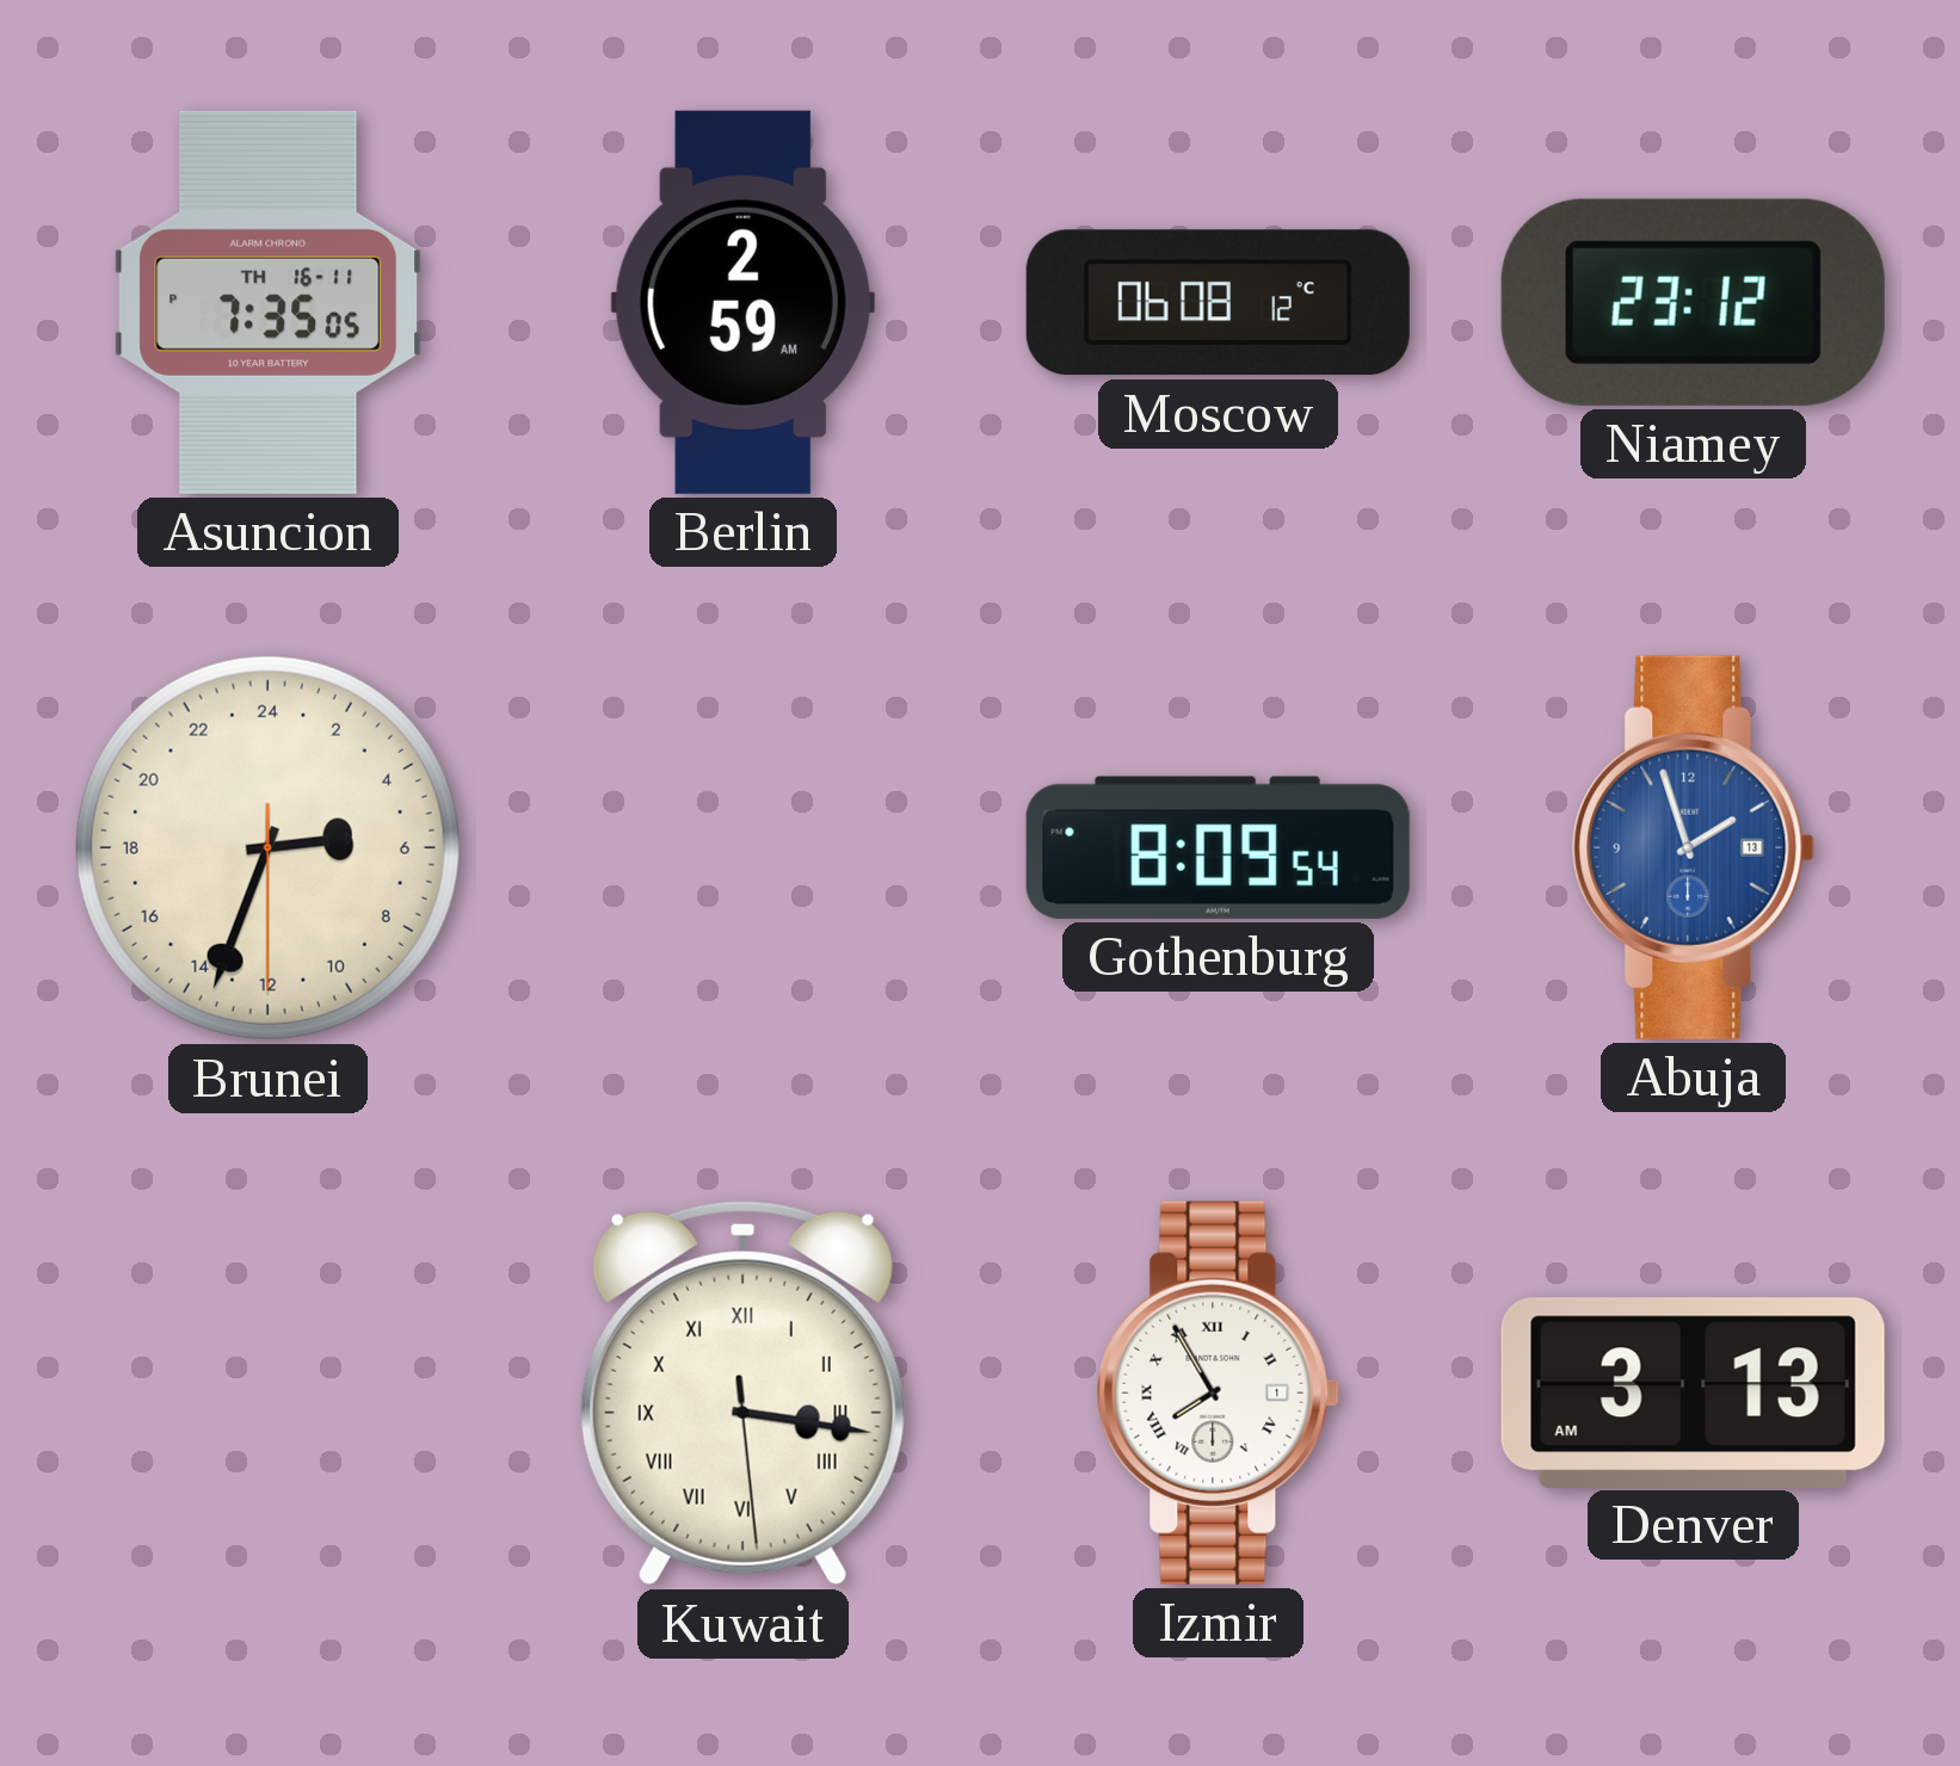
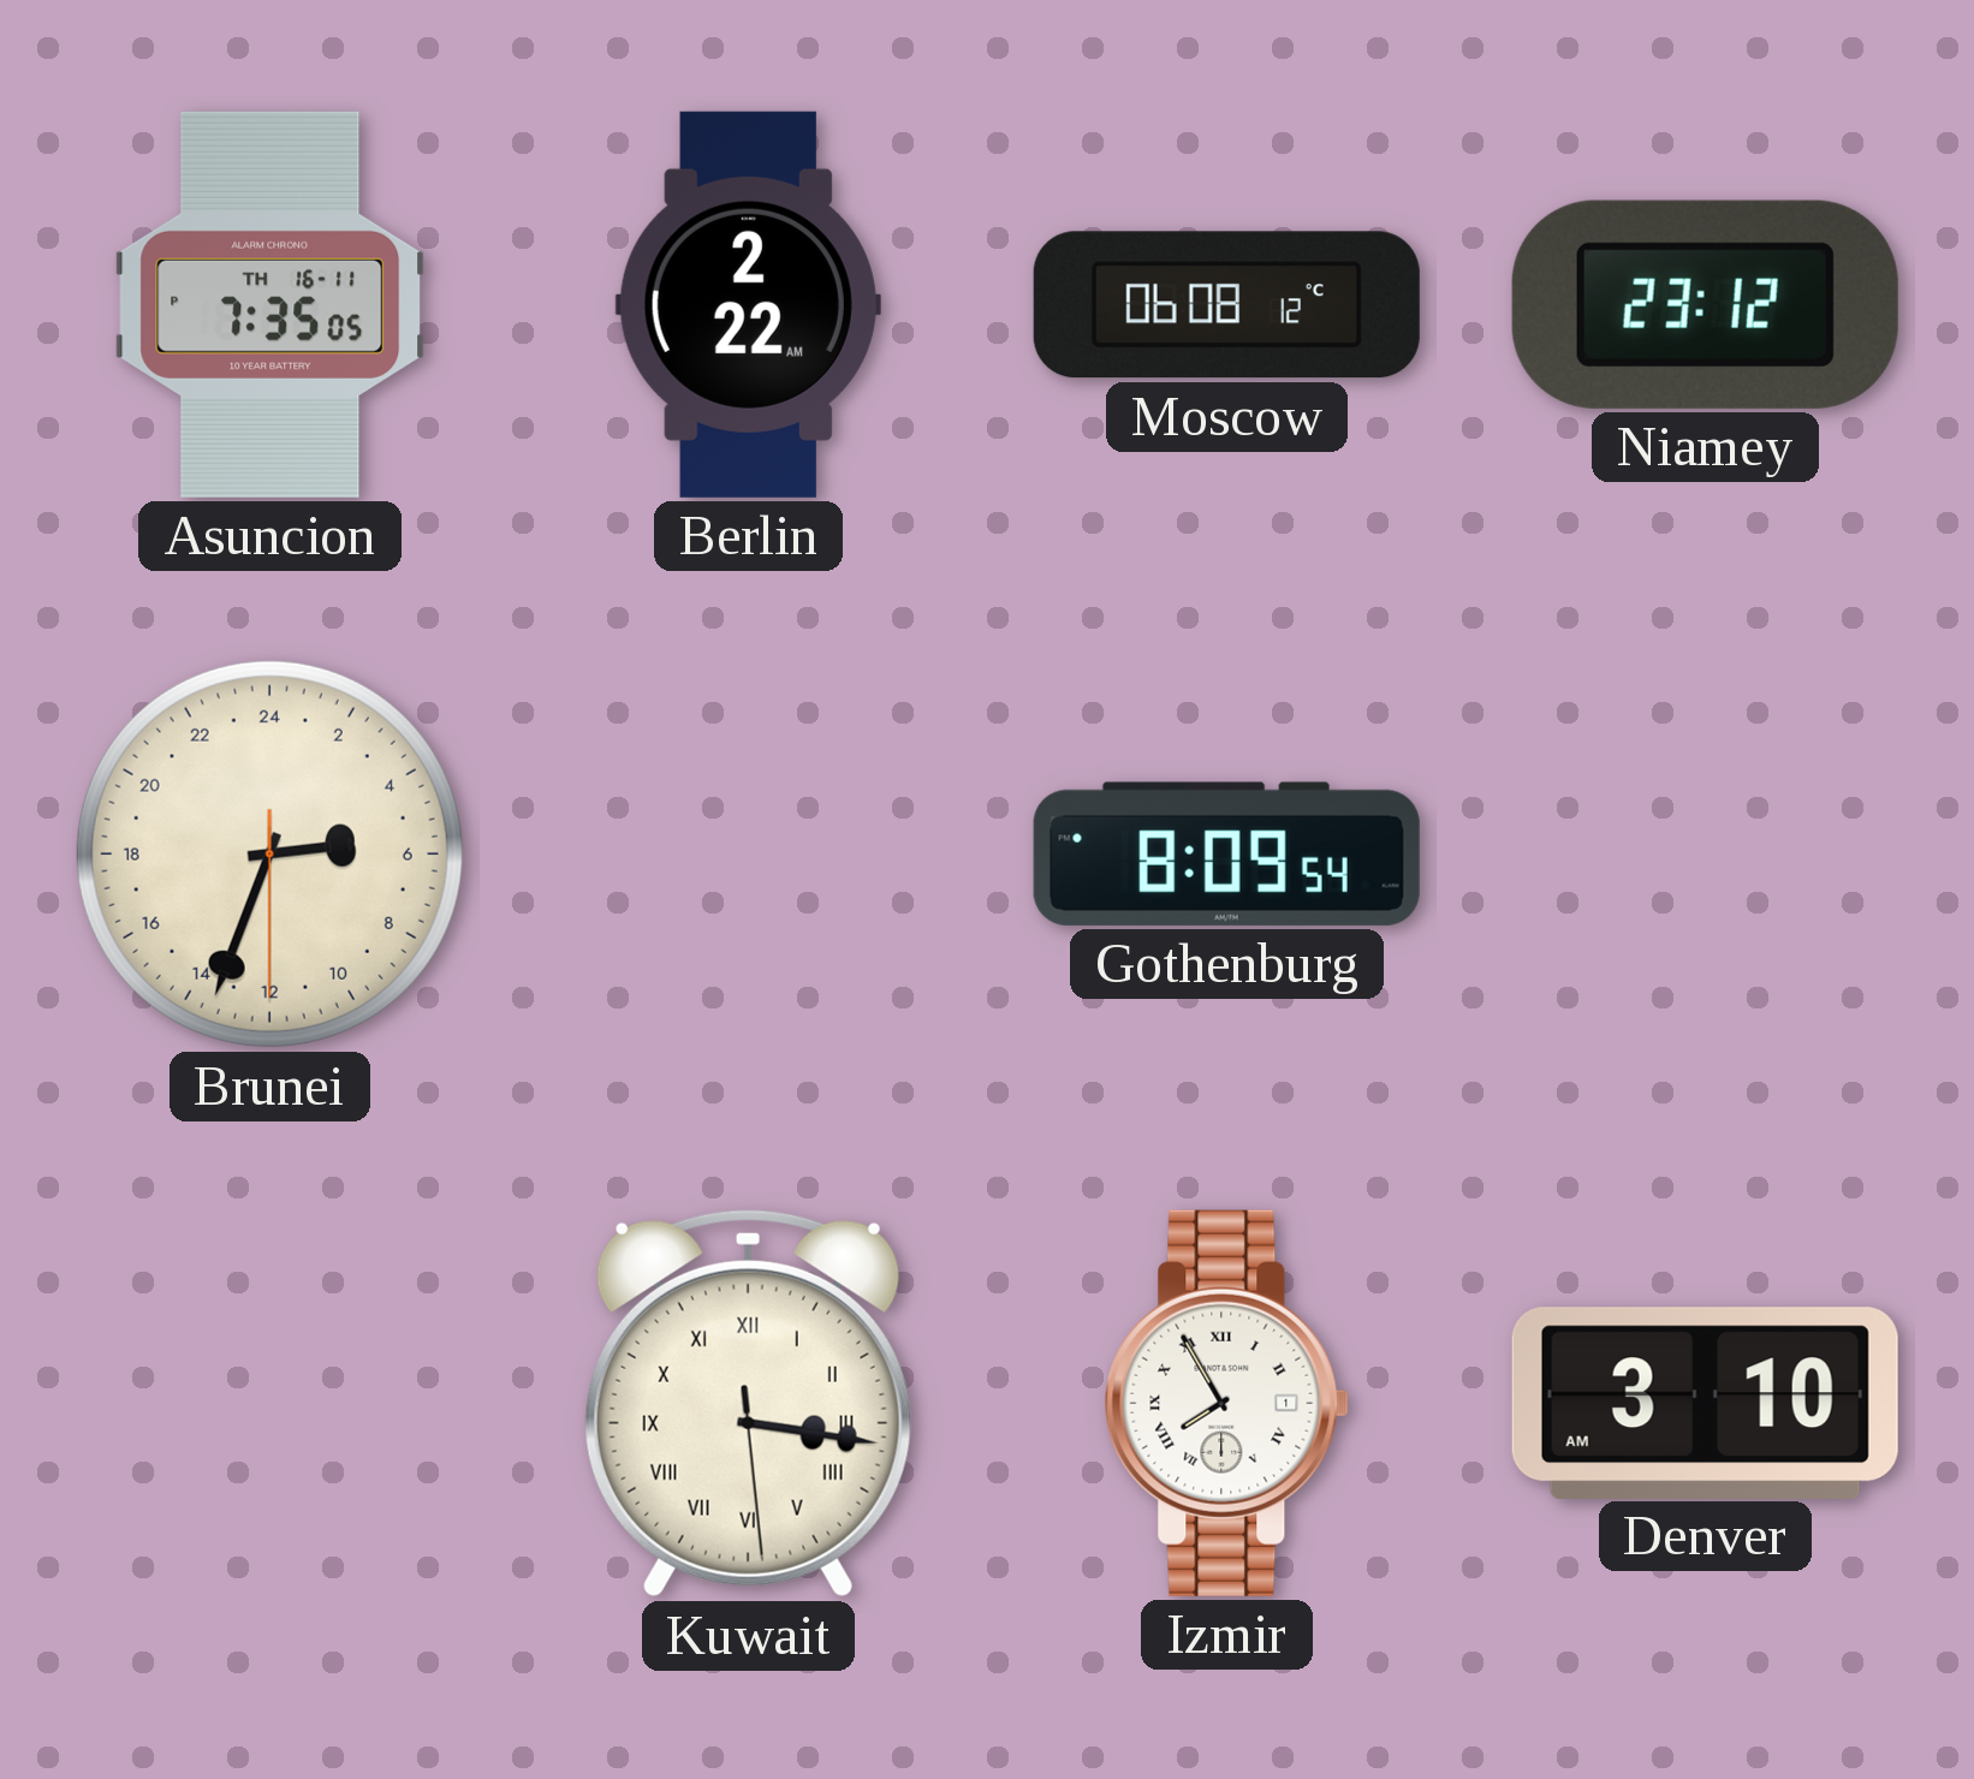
Berlin: 2:59 -> 2:22
Abuja: 1:57 -> none
Denver: 3:13 -> 3:10
